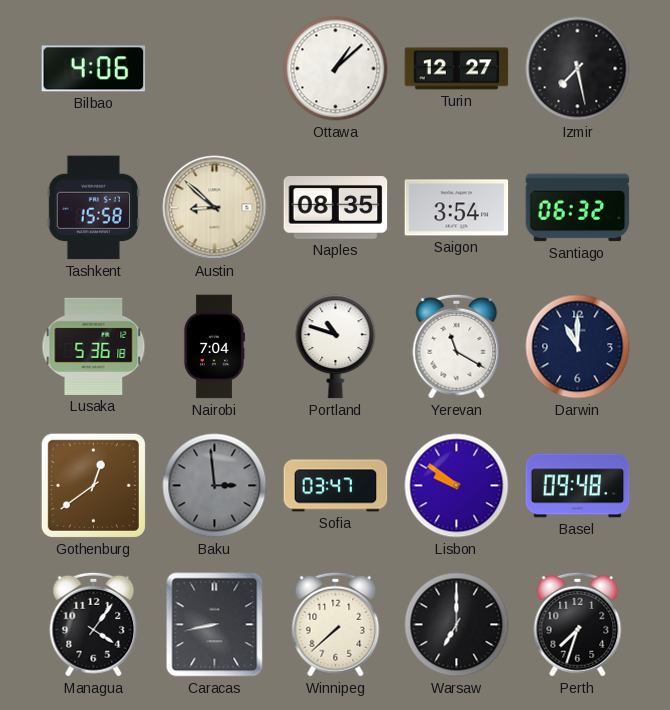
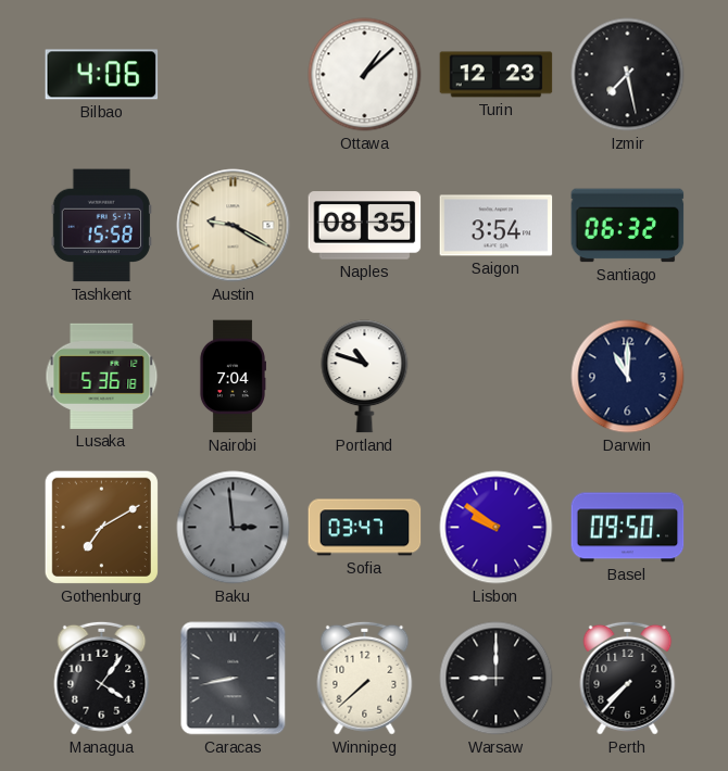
Turin: 12:27 -> 12:23
Austin: 8:52 -> 9:20
Yerevan: 11:20 -> none
Gothenburg: 12:39 -> 7:10
Basel: 09:48 -> 09:50
Warsaw: 7:00 -> 9:00
Perth: 7:33 -> 7:37
